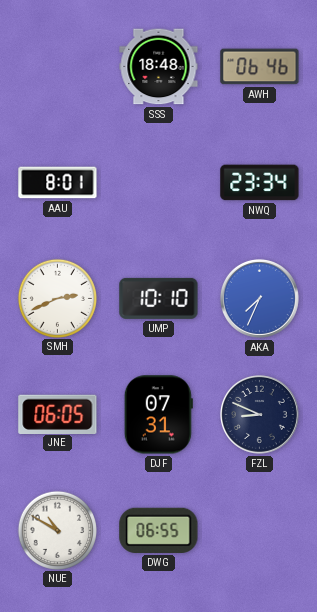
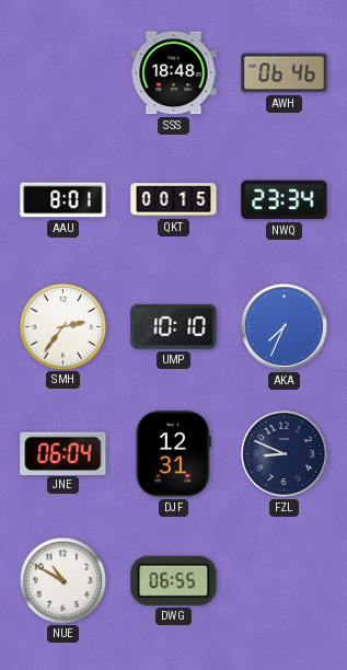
QKT: none -> 00:15
SMH: 2:41 -> 2:36
JNE: 06:05 -> 06:04
DJF: 07:31 -> 12:31
